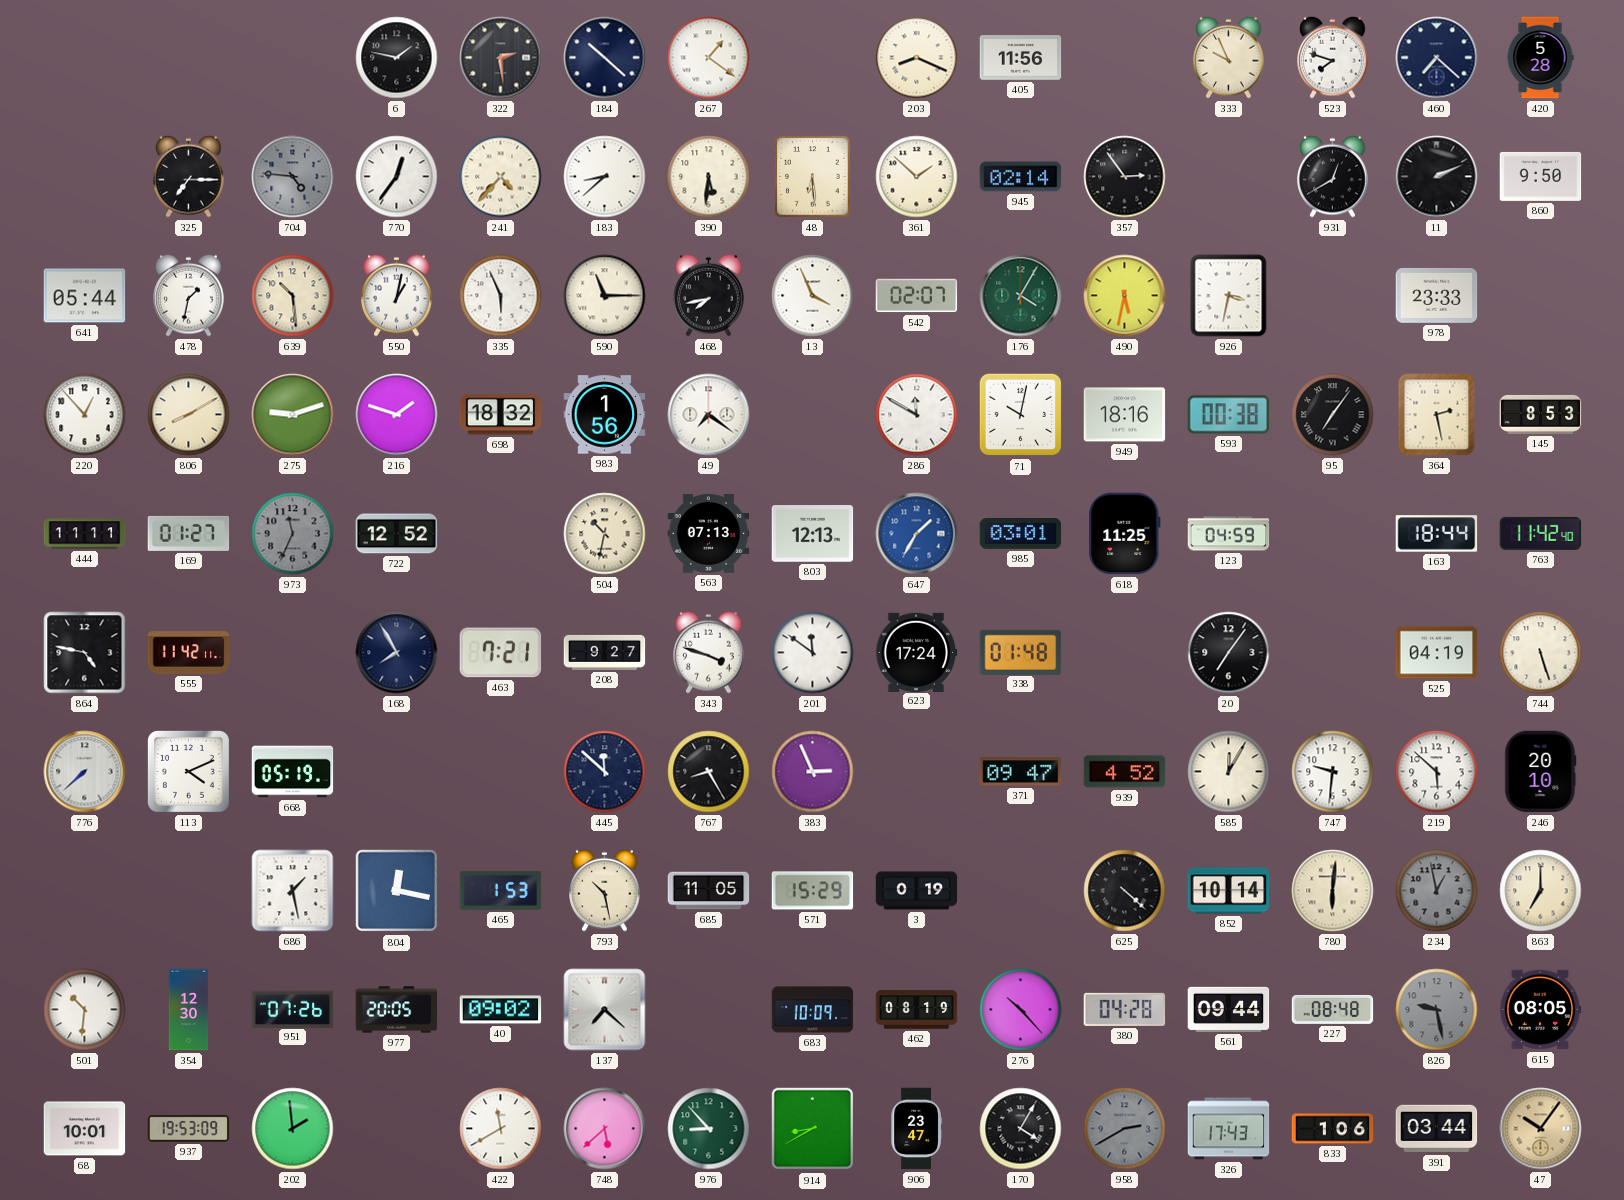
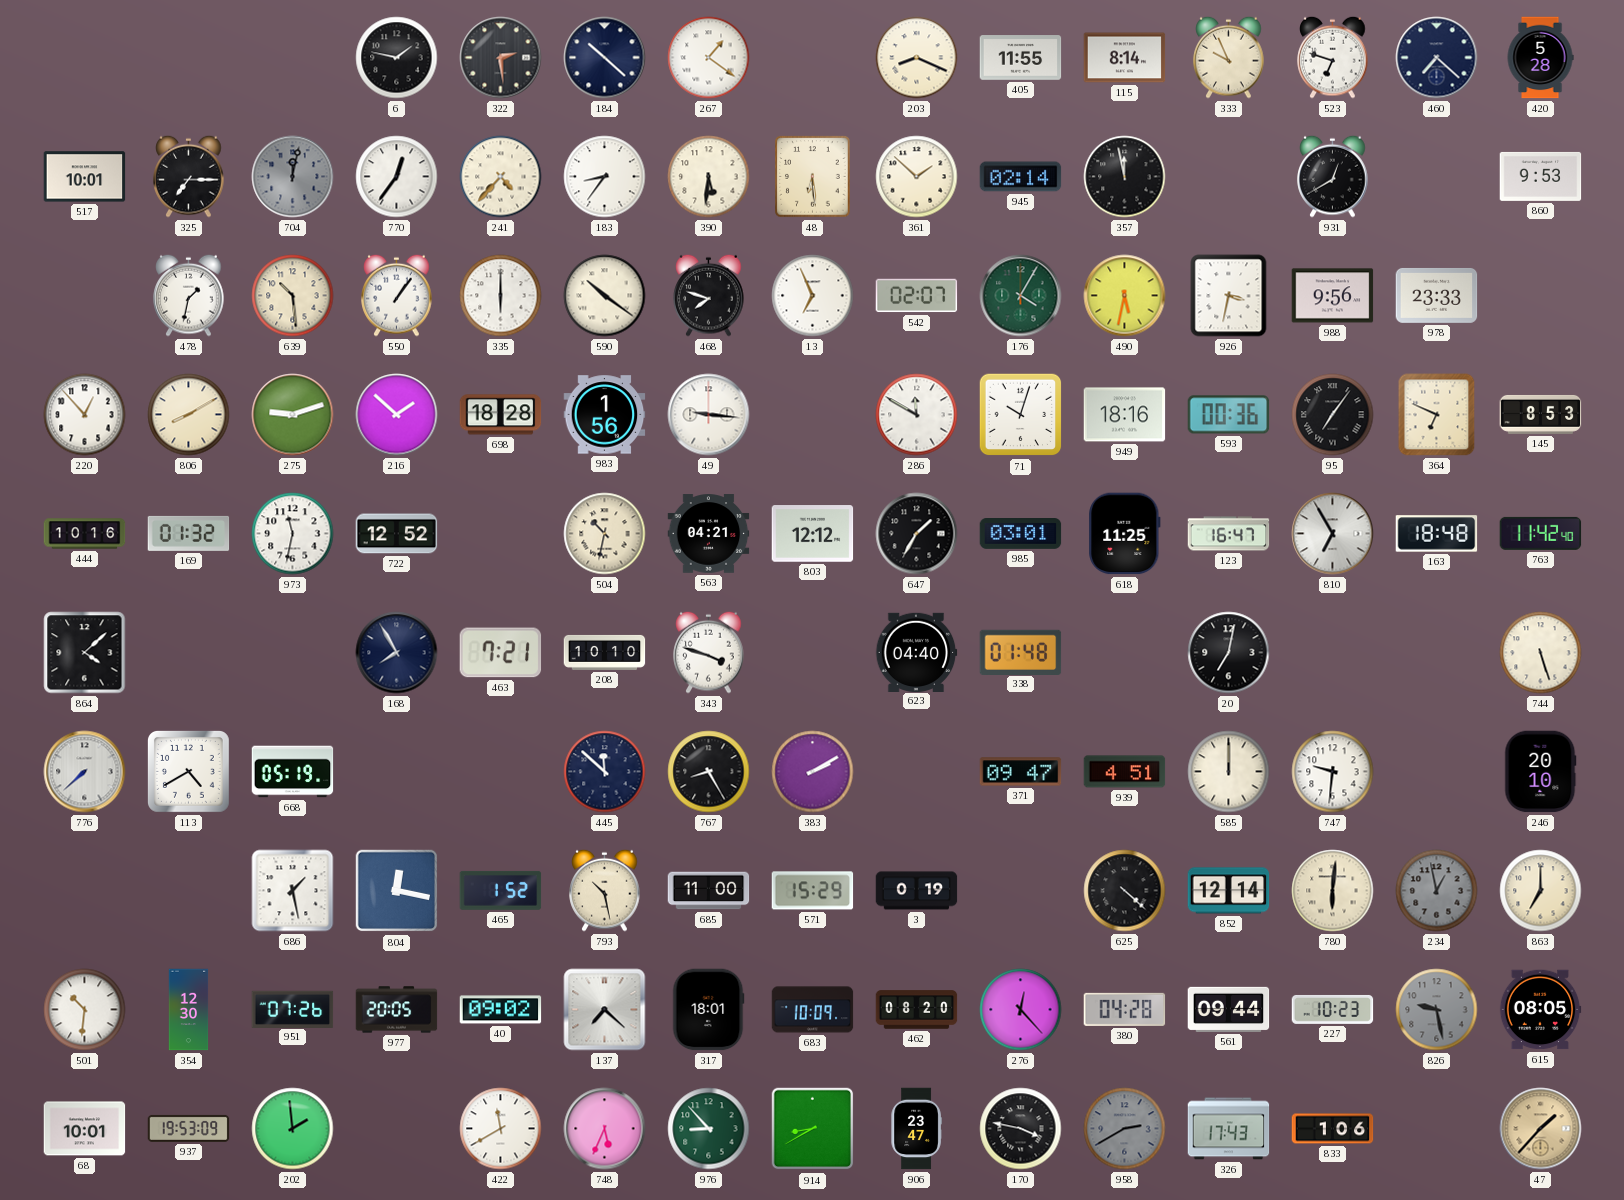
405: 11:56 -> 11:55
115: none -> 8:14
523: 7:48 -> 6:48
517: none -> 10:01
704: 4:46 -> 12:02
183: 8:38 -> 8:36
357: 2:54 -> 11:58
11: 2:11 -> none
860: 9:50 -> 9:53
641: 05:44 -> none
550: 1:02 -> 1:06
335: 5:56 -> 6:00
590: 11:15 -> 10:21
468: 7:43 -> 7:48
13: 3:56 -> 6:56
988: none -> 9:56
216: 1:48 -> 1:52
698: 18:32 -> 18:28
49: 7:21 -> 9:16
71: 10:02 -> 10:03
593: 00:38 -> 00:36
364: 2:28 -> 6:49
444: 11:11 -> 10:16
169: 01:27 -> 01:32
973: 11:34 -> 11:32
973 dial: grey -> white
563: 07:13 -> 04:21
803: 12:13 -> 12:12
647 dial: blue -> black
123: 04:59 -> 16:47
810: none -> 6:55
163: 18:44 -> 18:48
864: 4:47 -> 4:08
555: 11:42 -> none
208: 9:27 -> 10:10
201: 11:51 -> none
623: 17:24 -> 04:40
20: 7:06 -> 7:02
525: 04:19 -> none
113: 4:11 -> 4:40
383: 2:56 -> 2:10
939: 4:52 -> 4:51
585: 12:05 -> 12:00
219: 5:52 -> none
465: 1:53 -> 1:52
685: 11:05 -> 11:00
852: 10:14 -> 12:14
317: none -> 18:01
462: 08:19 -> 08:20
276: 10:23 -> 12:23
227: 08:48 -> 10:23
748: 5:38 -> 5:34
170: 4:05 -> 3:47
391: 03:44 -> none
47: 10:06 -> 1:37
